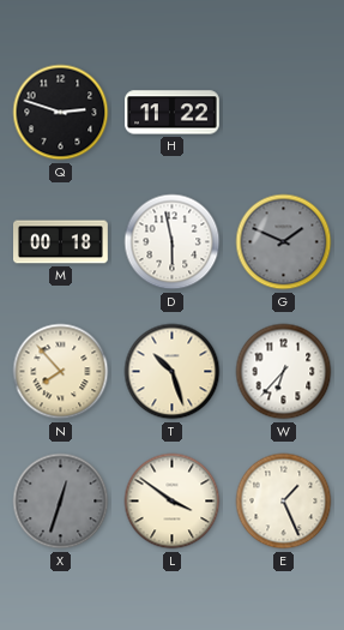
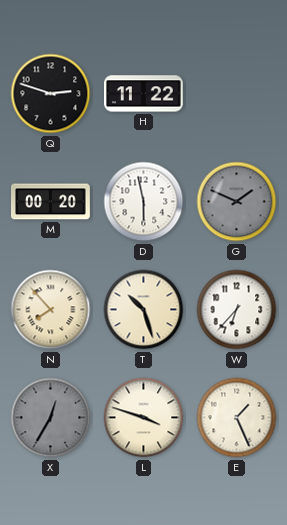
M: 00:18 -> 00:20
X: 12:33 -> 12:35
L: 3:51 -> 3:48
